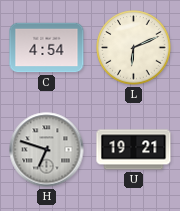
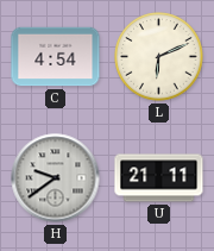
H: 6:48 -> 9:39
U: 19:21 -> 21:11
